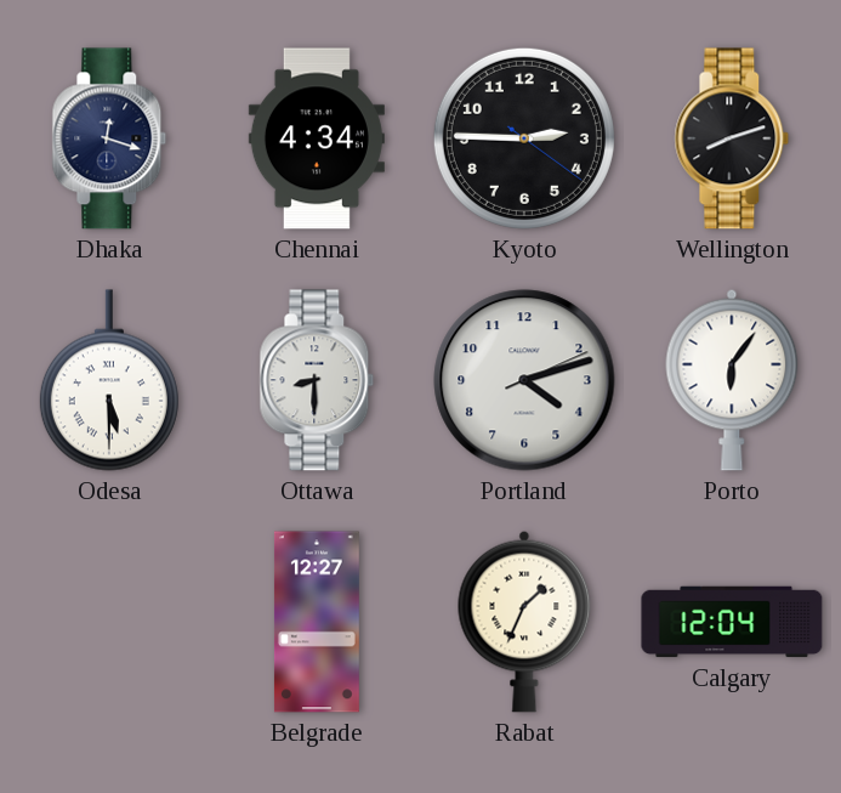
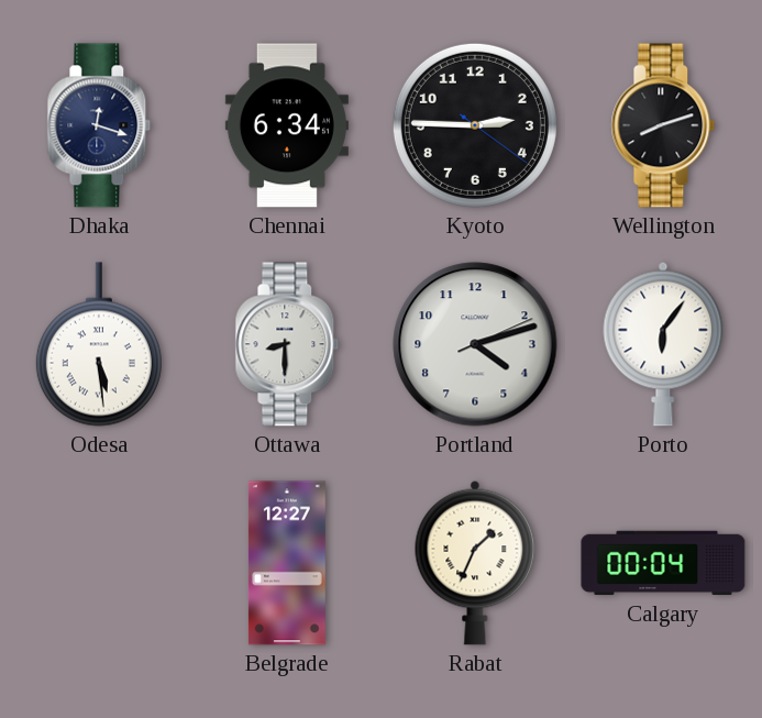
Chennai: 4:34 -> 6:34
Odesa: 5:30 -> 5:29
Calgary: 12:04 -> 00:04
